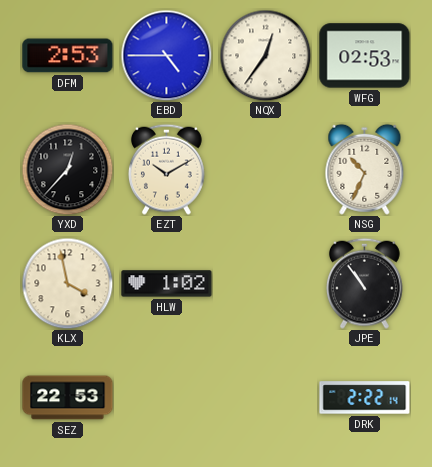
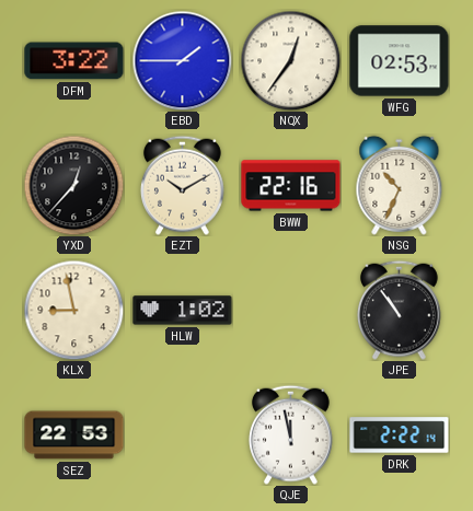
DFM: 2:53 -> 3:22
EBD: 4:45 -> 1:45
BWW: none -> 22:16
KLX: 3:58 -> 8:58
QJE: none -> 11:58
